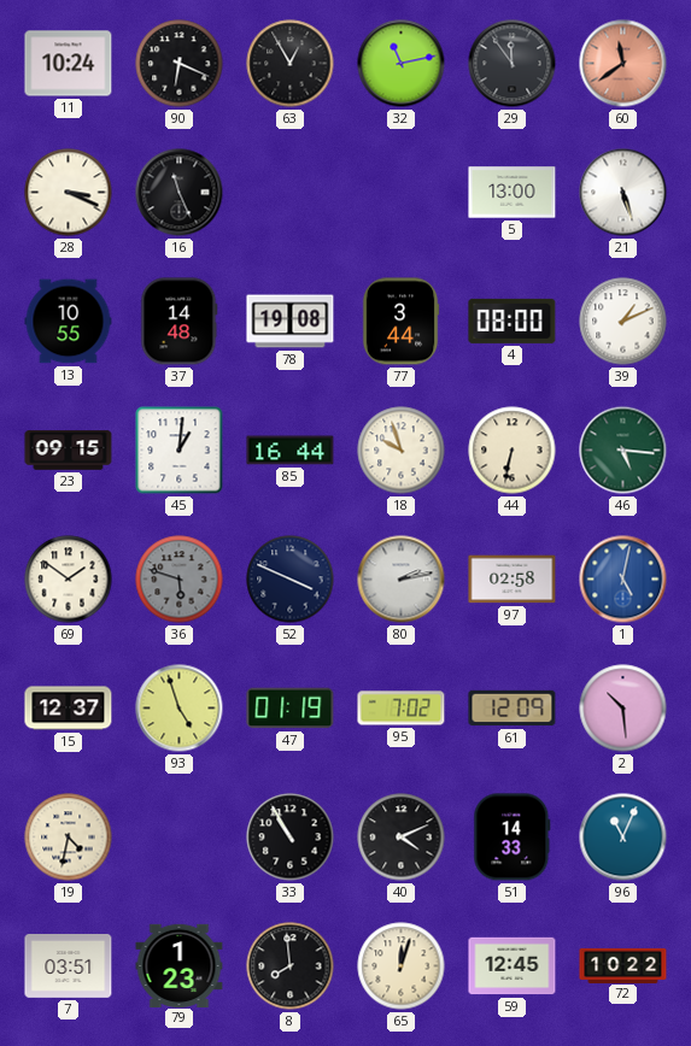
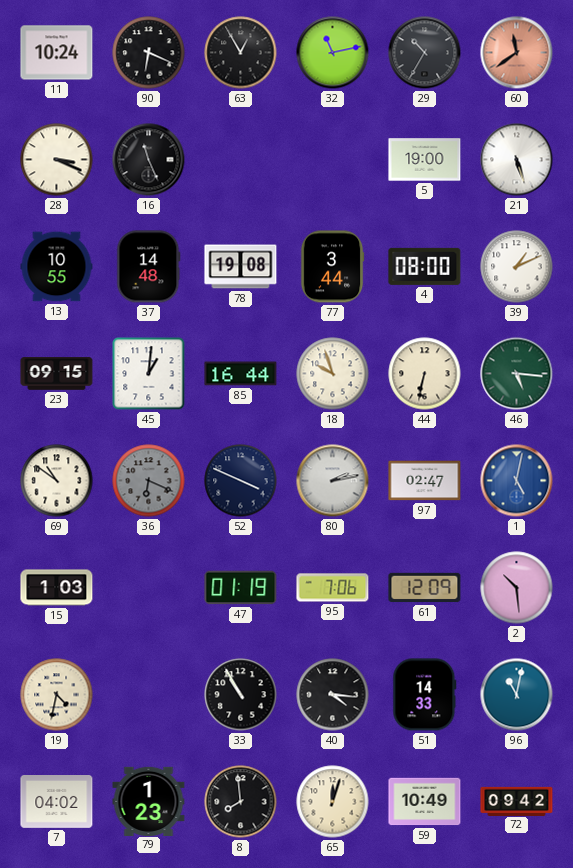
29: 11:54 -> 10:35
5: 13:00 -> 19:00
69: 1:51 -> 10:51
36: 5:48 -> 6:19
97: 02:58 -> 02:47
15: 12:37 -> 1:03
93: 4:57 -> none
95: 7:02 -> 7:06
40: 4:11 -> 4:16
96: 11:04 -> 11:02
7: 03:51 -> 04:02
59: 12:45 -> 10:49
72: 10:22 -> 09:42
